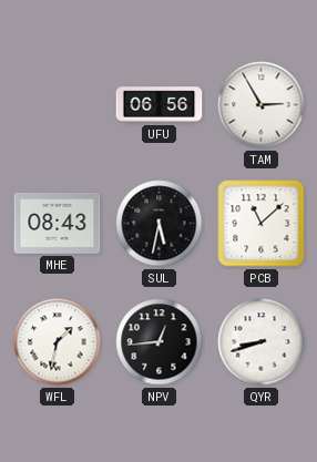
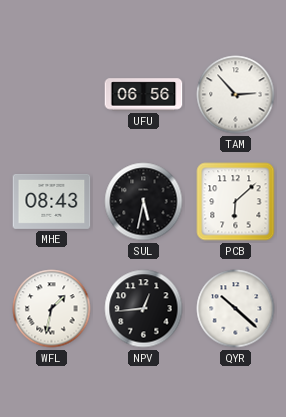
TAM: 2:55 -> 2:53
PCB: 11:08 -> 6:08
QYR: 8:42 -> 10:22
